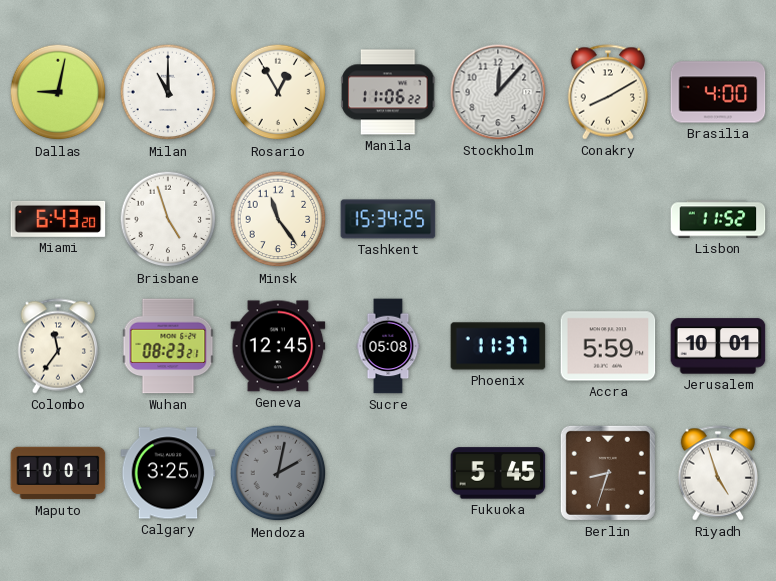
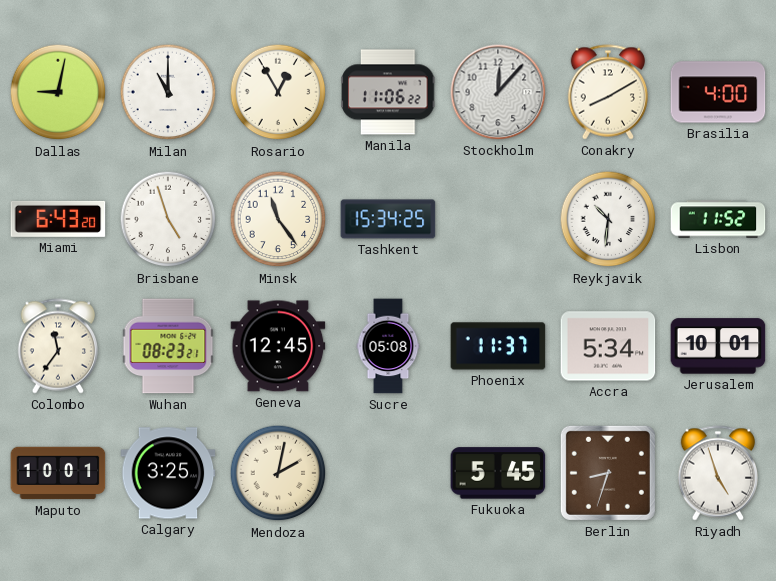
Reykjavik: none -> 10:31
Accra: 5:59 -> 5:34
Mendoza dial: grey -> cream
